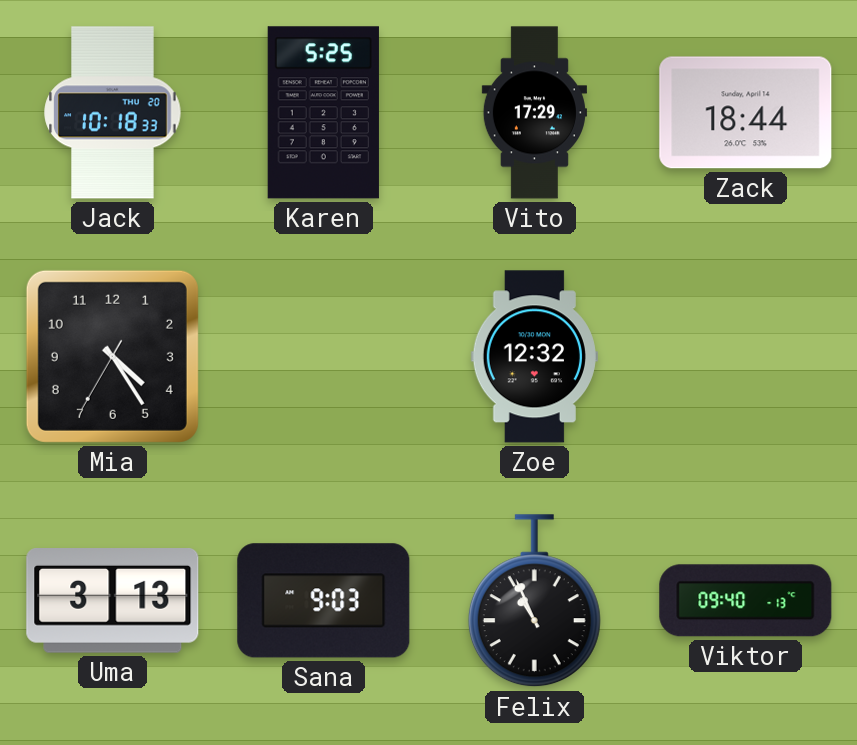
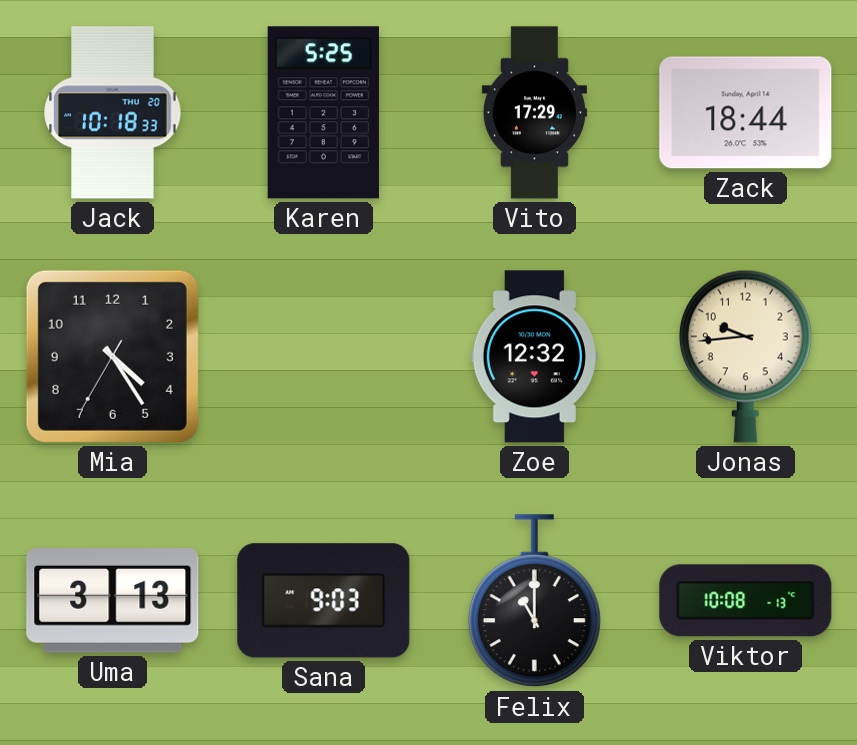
Jonas: none -> 9:44
Felix: 10:56 -> 11:00
Viktor: 09:40 -> 10:08
